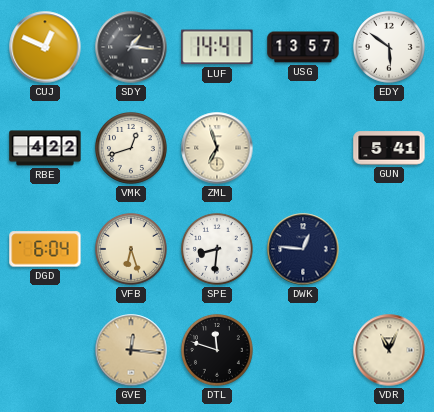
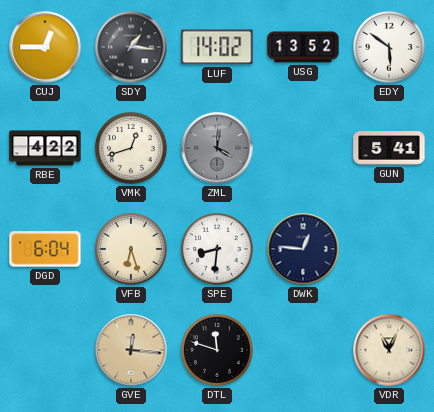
CUJ: 12:49 -> 12:45
LUF: 14:41 -> 14:02
USG: 13:57 -> 13:52
ZML: 6:57 -> 4:01
ZML dial: cream -> grey
